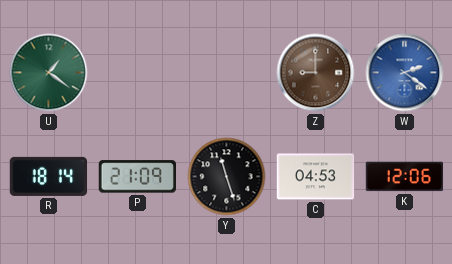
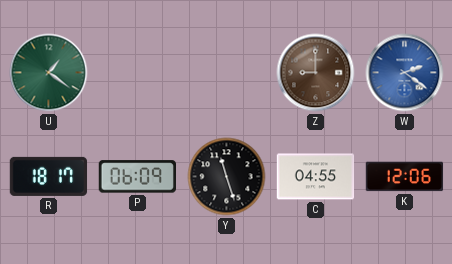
R: 18:14 -> 18:17
P: 21:09 -> 06:09
C: 04:53 -> 04:55
